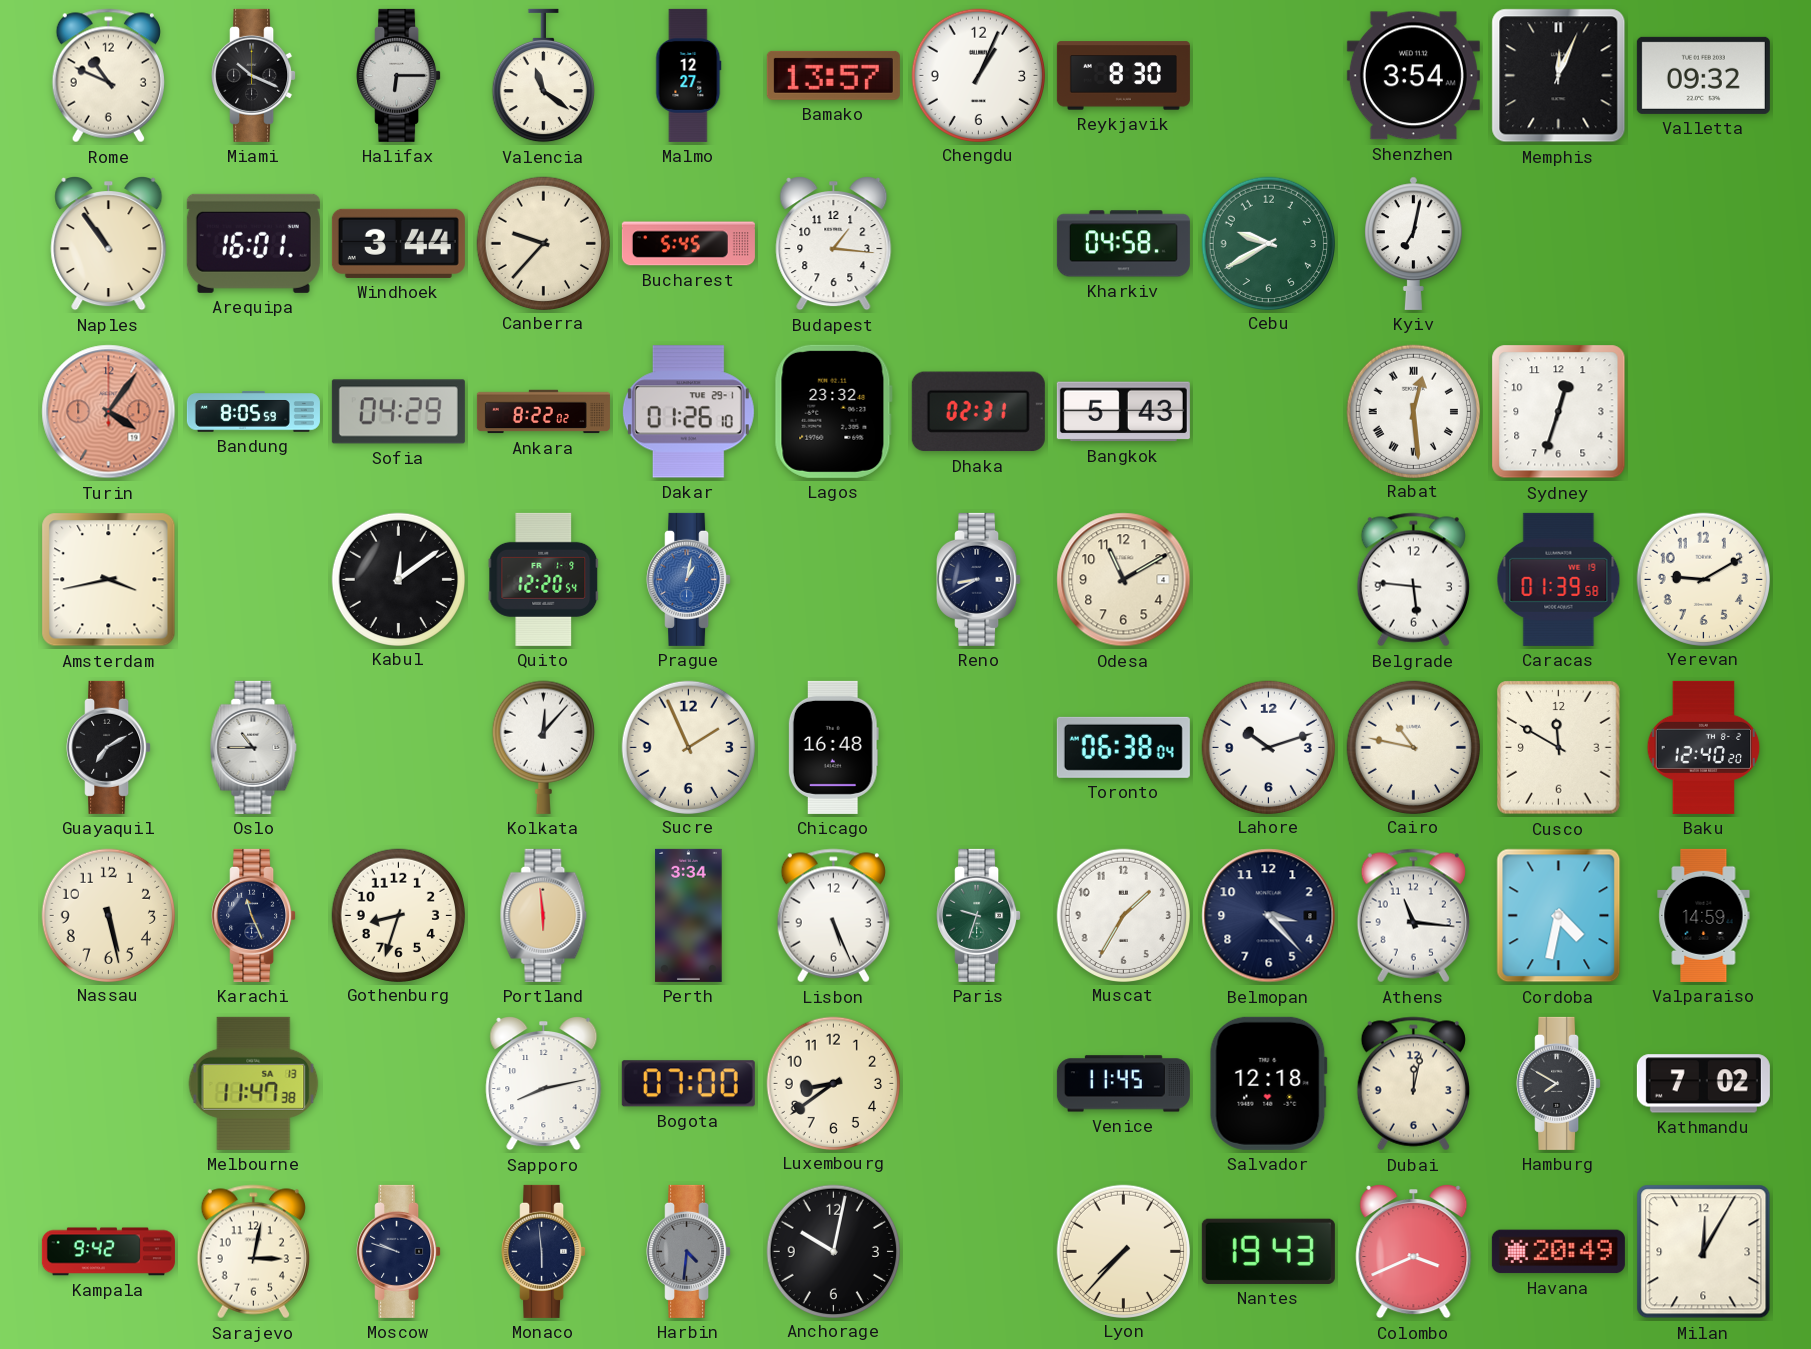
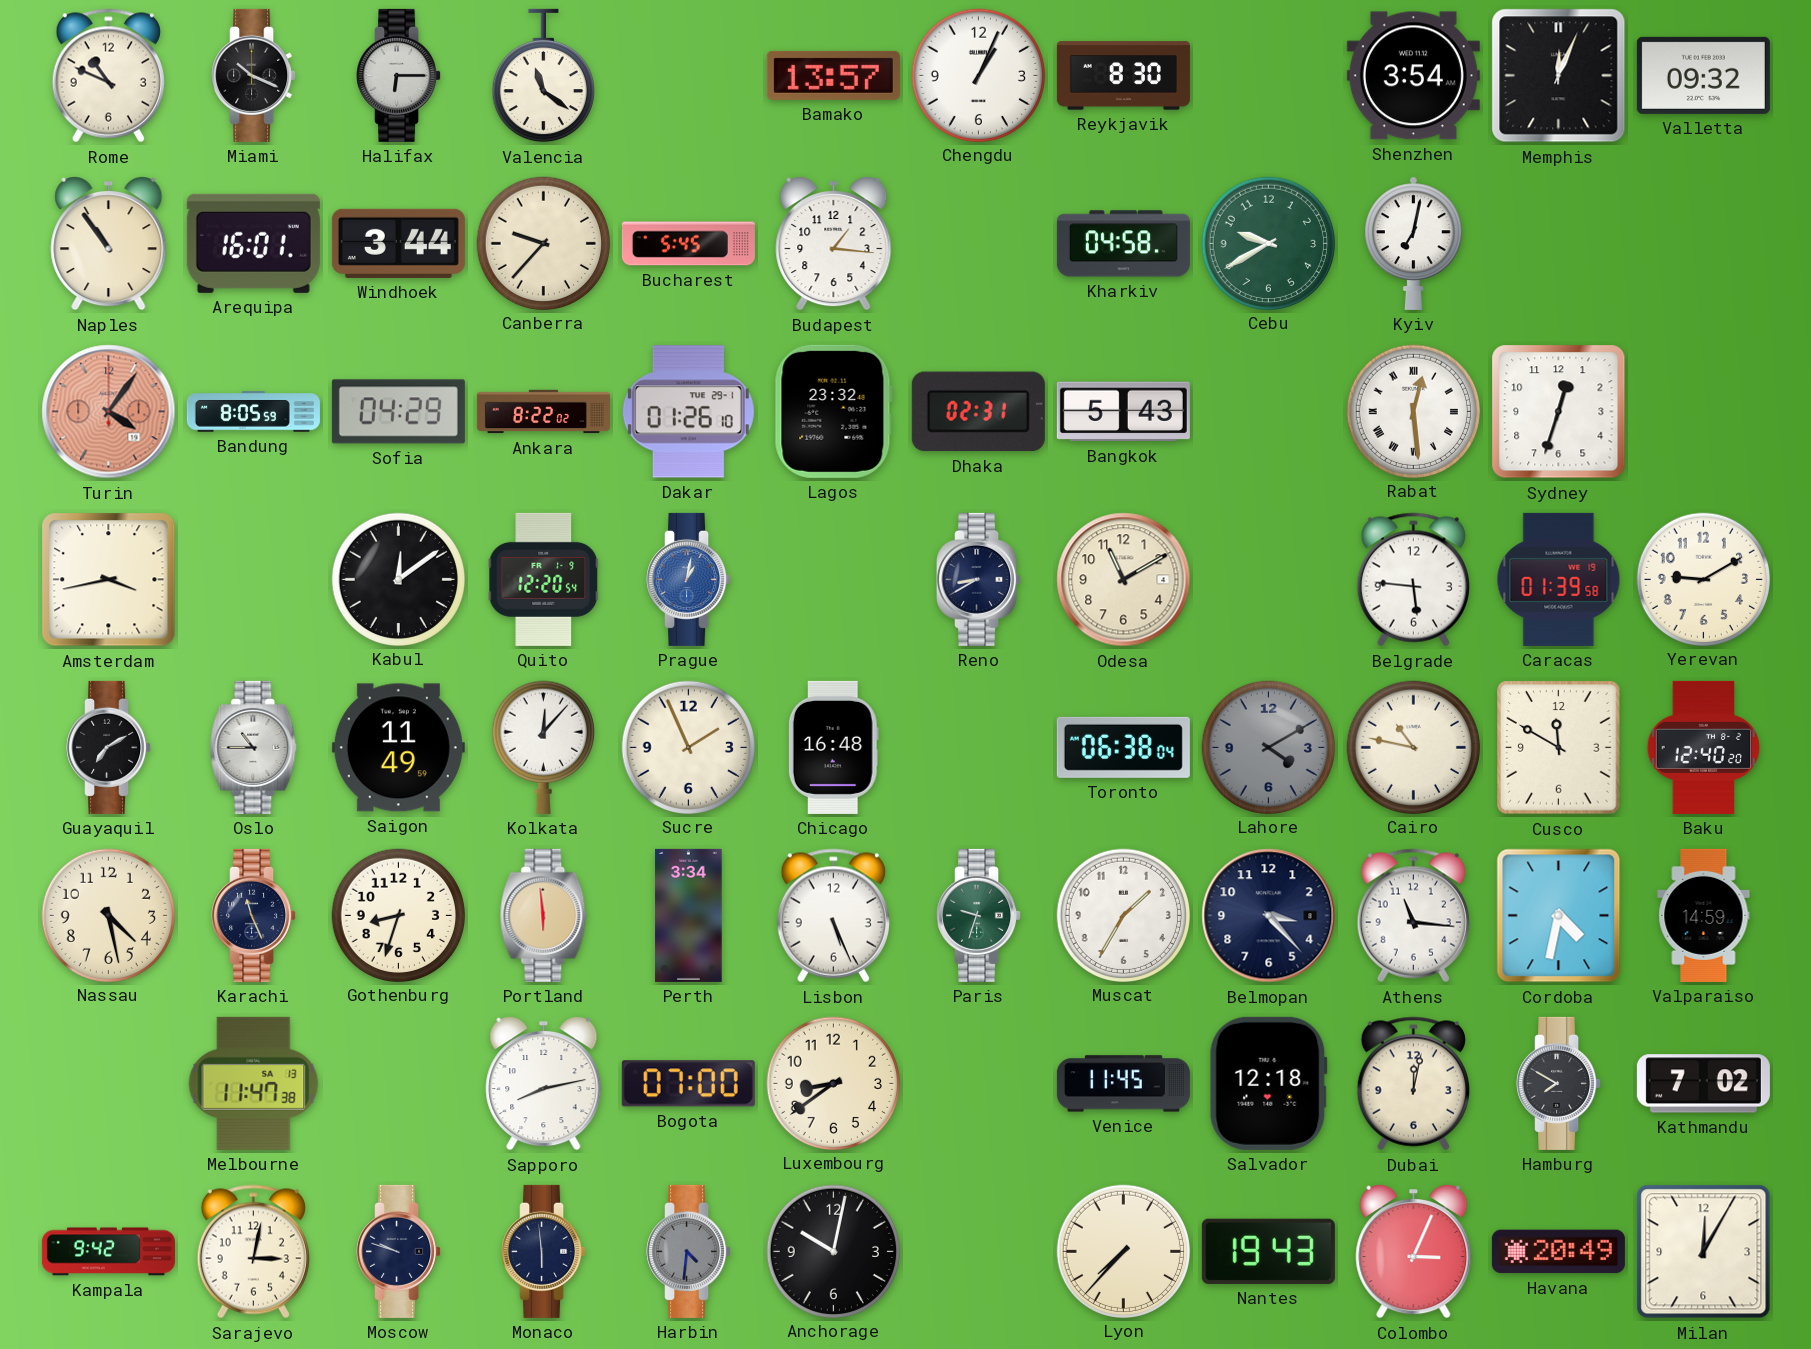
Malmo: 12:27 -> none
Saigon: none -> 11:49
Lahore: 10:12 -> 4:10
Lahore dial: white -> grey
Nassau: 5:28 -> 4:28
Colombo: 3:41 -> 3:04
